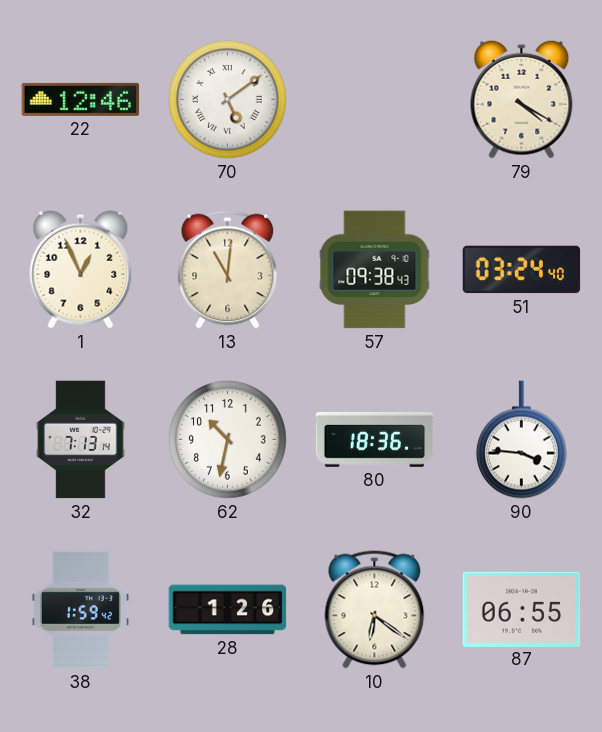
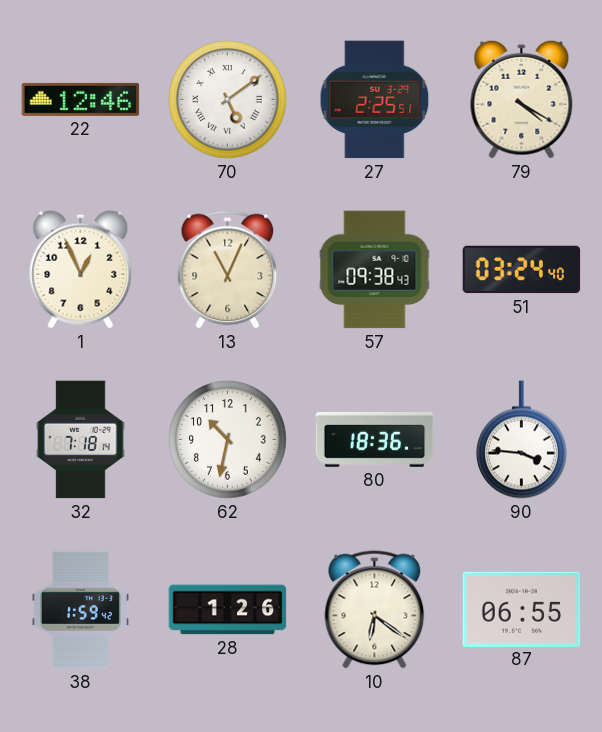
27: none -> 2:25
13: 11:01 -> 11:04
32: 7:13 -> 7:18
